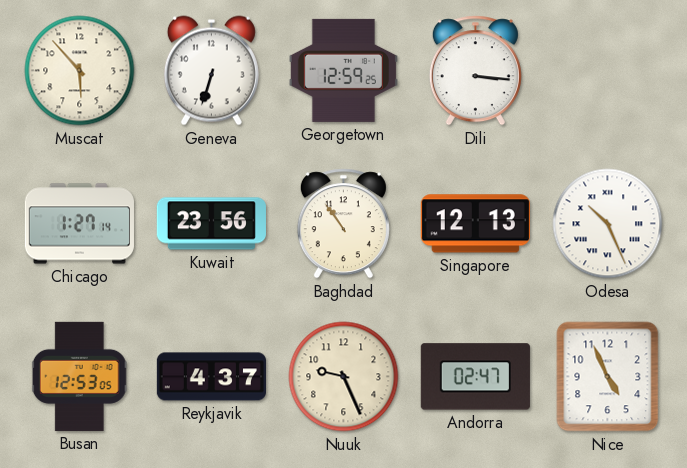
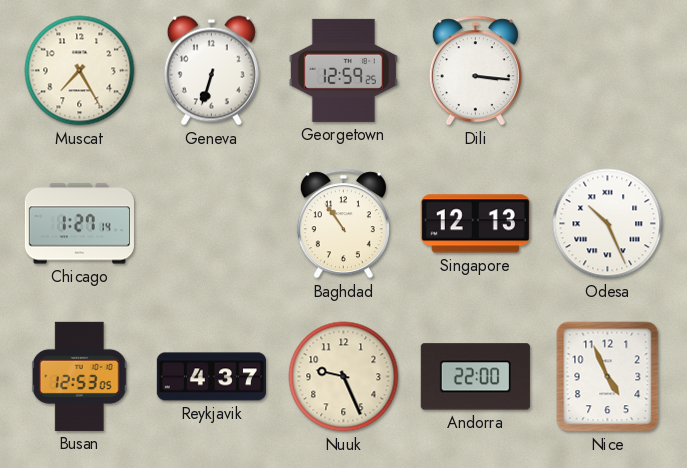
Muscat: 5:53 -> 7:25
Kuwait: 23:56 -> none
Andorra: 02:47 -> 22:00
